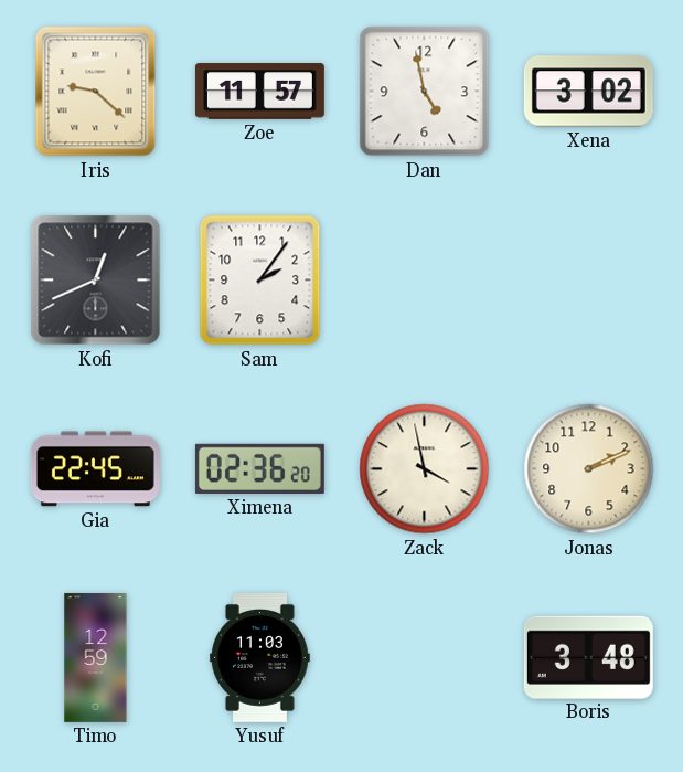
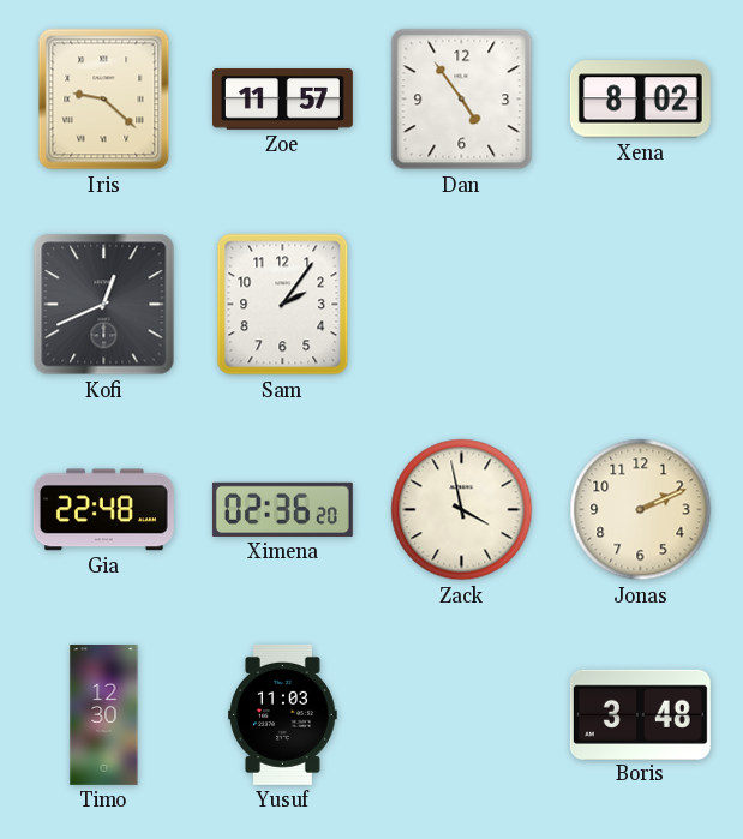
Dan: 4:58 -> 4:54
Xena: 3:02 -> 8:02
Gia: 22:45 -> 22:48
Timo: 12:59 -> 12:30
